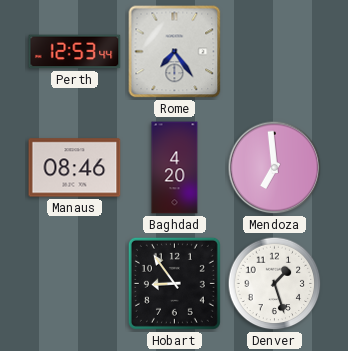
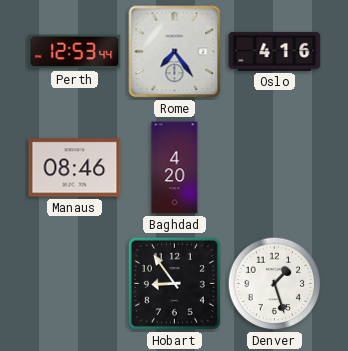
Oslo: none -> 4:16
Mendoza: 6:59 -> none
